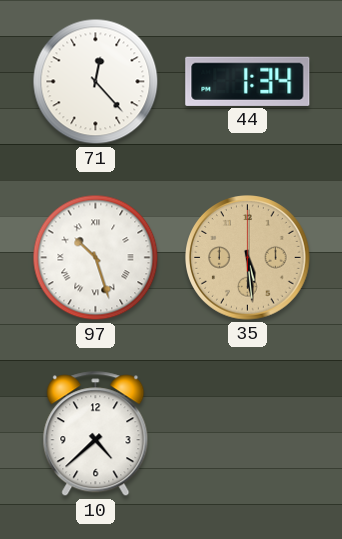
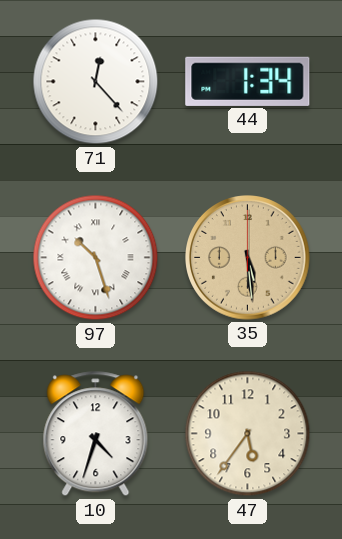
10: 4:38 -> 4:33
47: none -> 5:36
